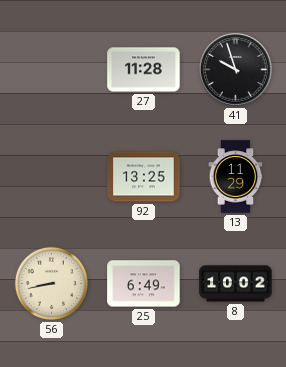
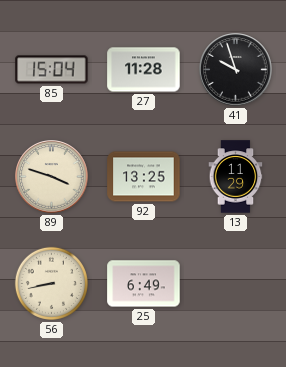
85: none -> 15:04
89: none -> 3:48
8: 10:02 -> none
